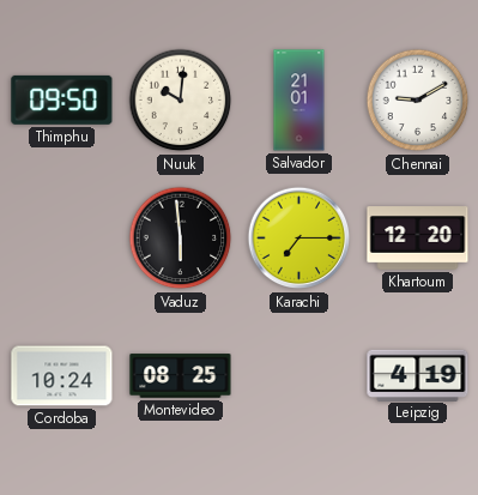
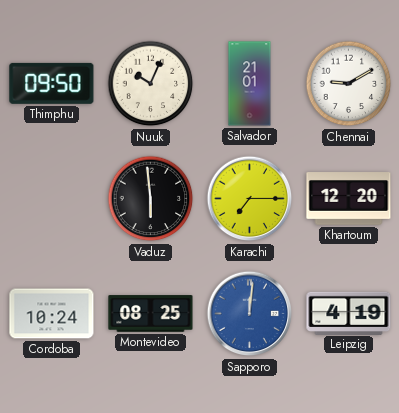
Nuuk: 10:01 -> 10:04
Sapporo: none -> 12:01
